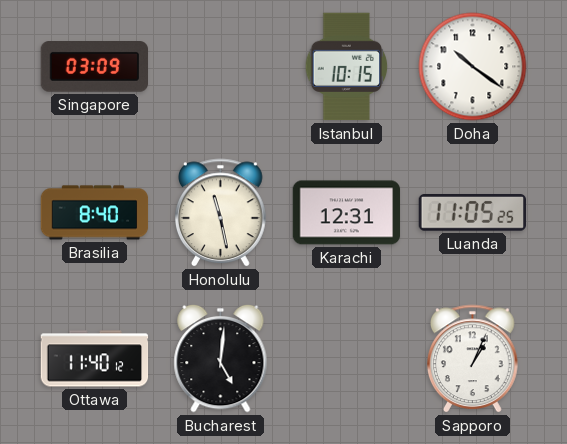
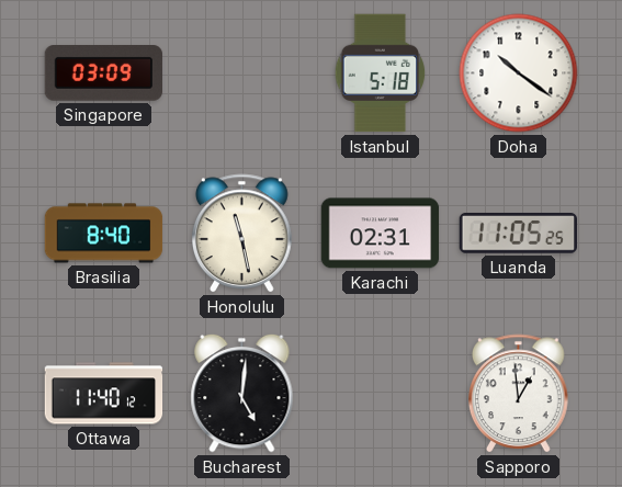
Istanbul: 10:15 -> 5:18
Karachi: 12:31 -> 02:31
Sapporo: 1:04 -> 12:59
